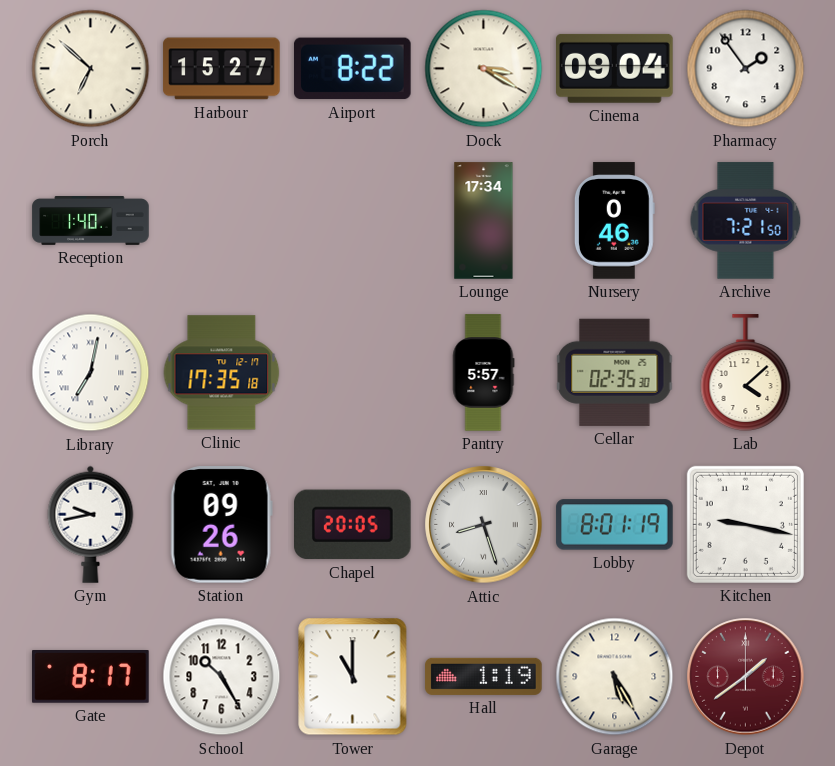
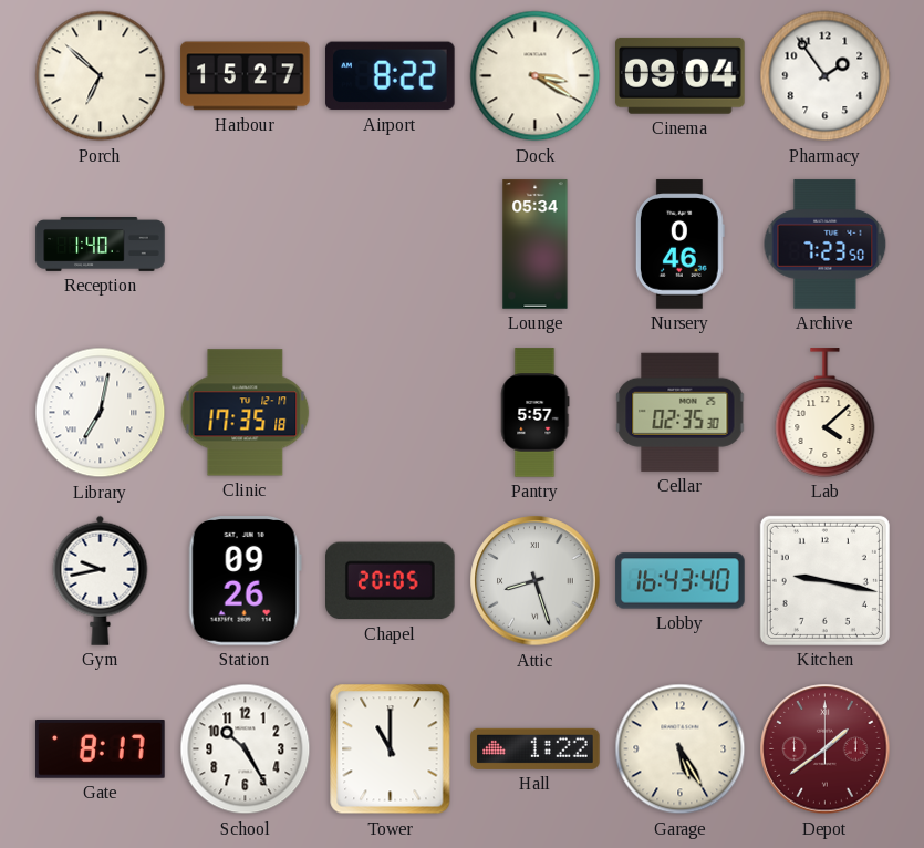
Lounge: 17:34 -> 05:34
Archive: 7:21 -> 7:23
Lobby: 8:01 -> 16:43
Hall: 1:19 -> 1:22
